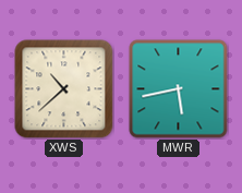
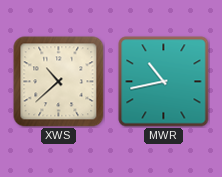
MWR: 5:43 -> 10:43
